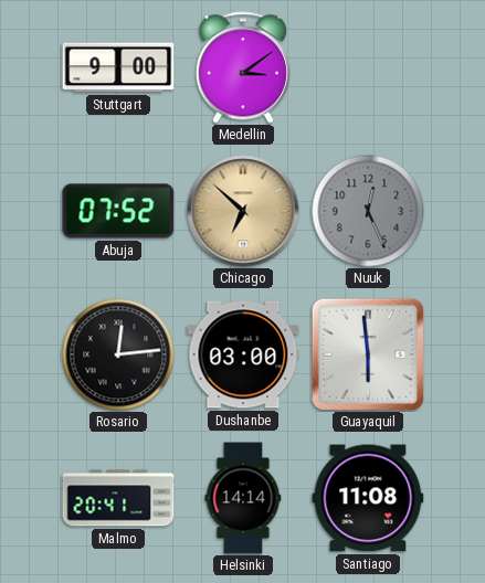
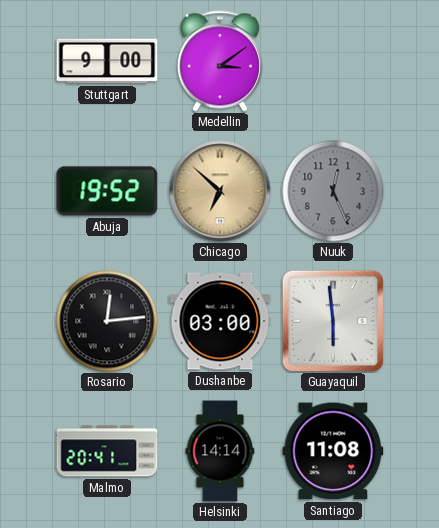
Abuja: 07:52 -> 19:52
